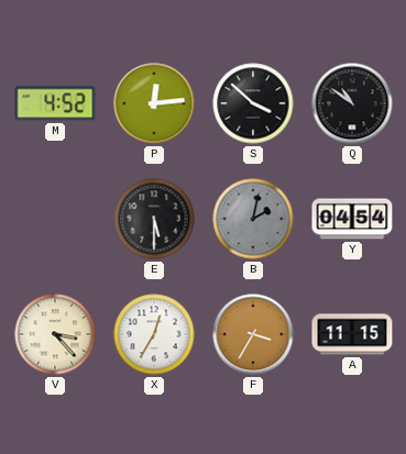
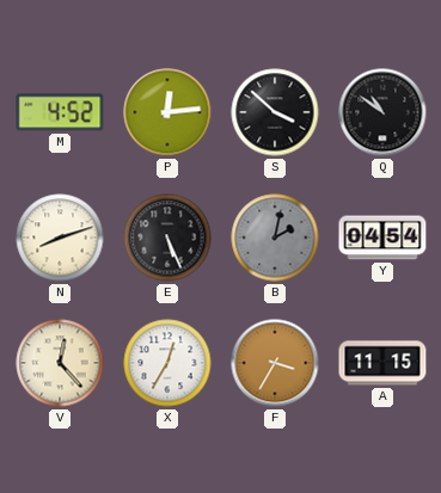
N: none -> 8:12
E: 5:30 -> 5:26
V: 3:23 -> 12:23
